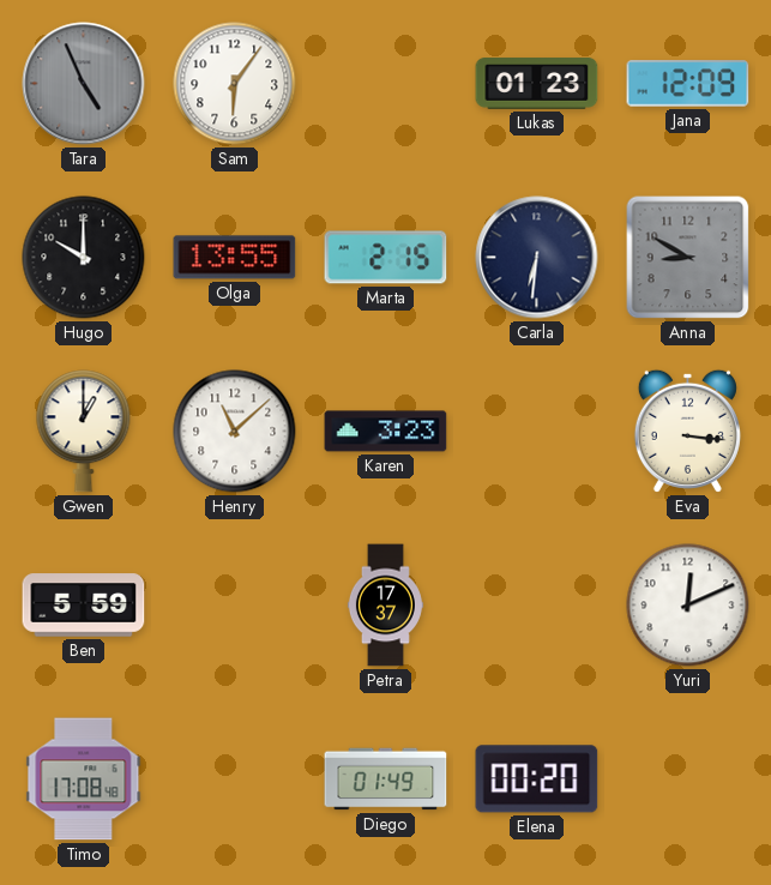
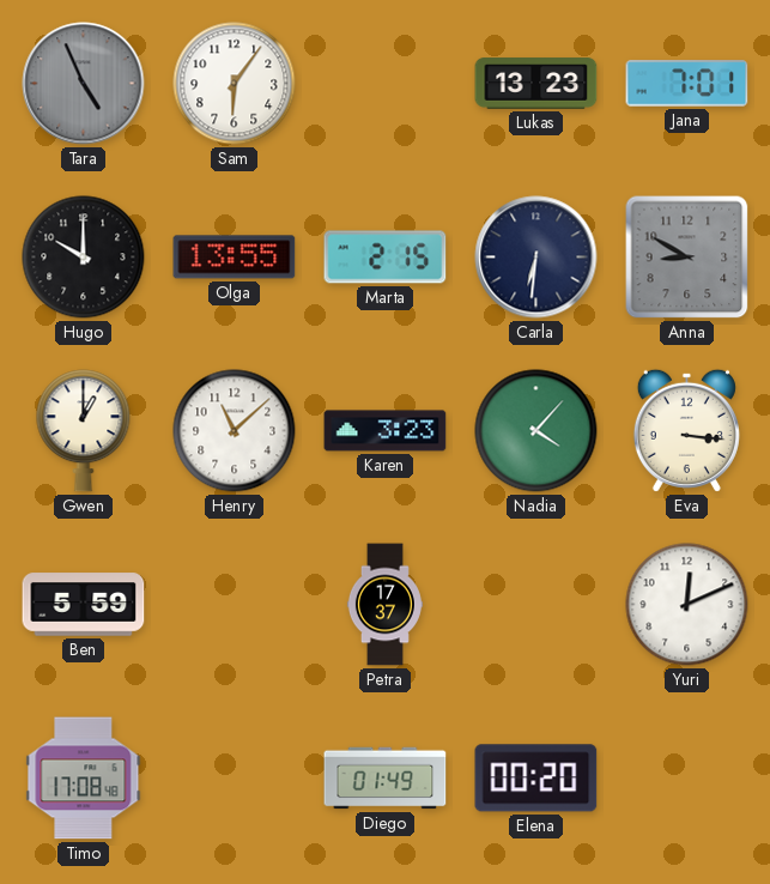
Lukas: 01:23 -> 13:23
Jana: 12:09 -> 7:01
Nadia: none -> 4:07
